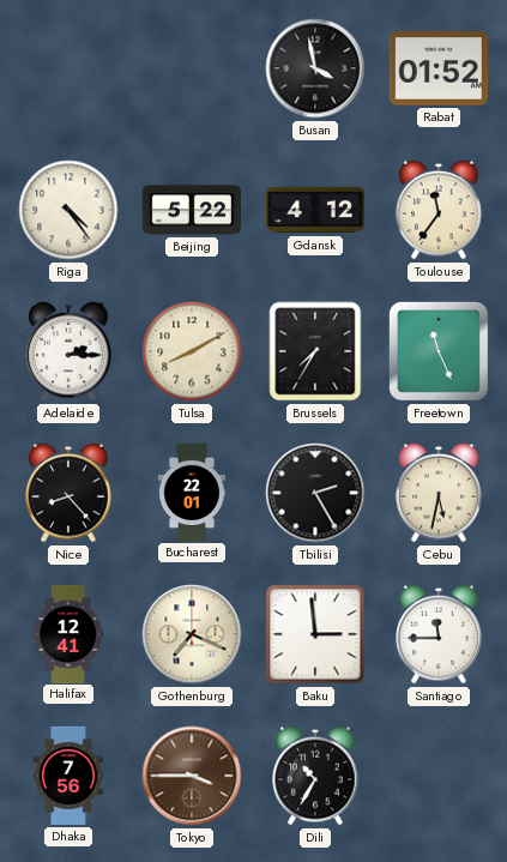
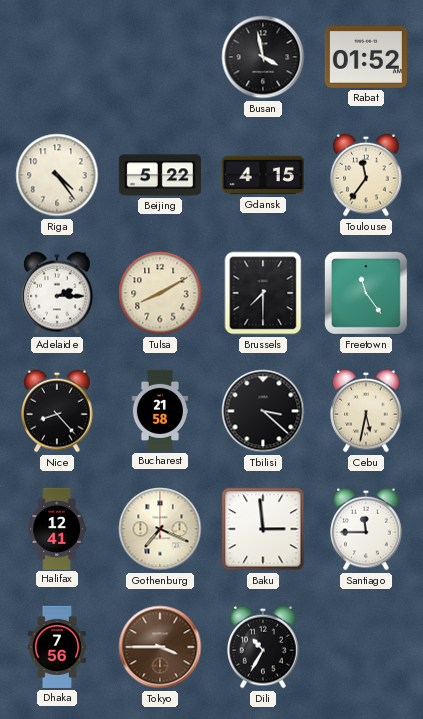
Gdansk: 4:12 -> 4:15
Brussels: 7:35 -> 7:30
Freetown: 11:26 -> 11:24
Bucharest: 22:01 -> 21:58
Tbilisi: 2:25 -> 3:22
